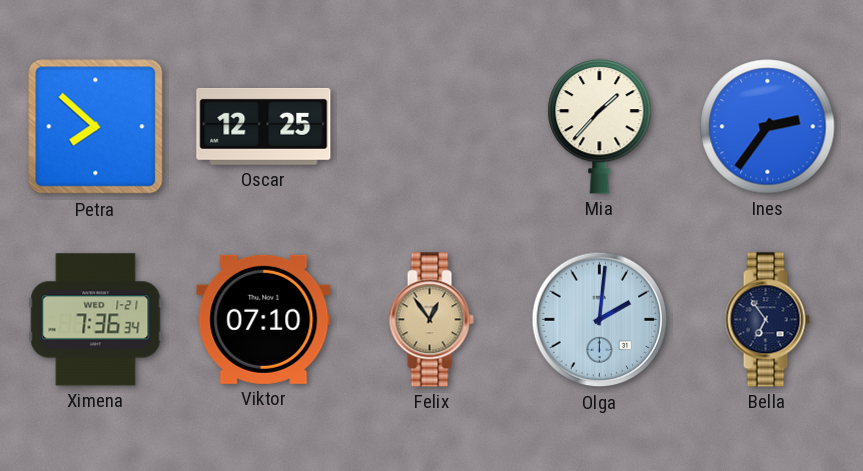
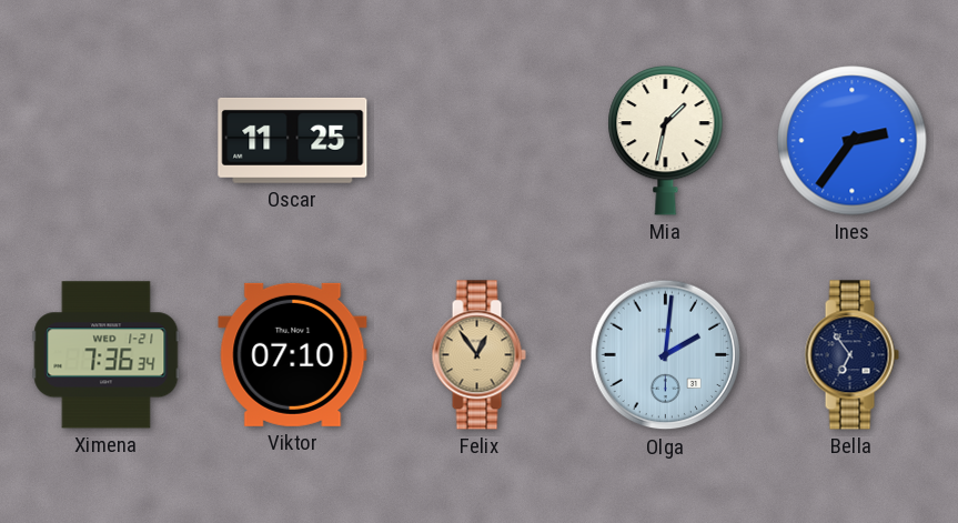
Petra: 7:52 -> none
Oscar: 12:25 -> 11:25
Mia: 1:37 -> 1:32
